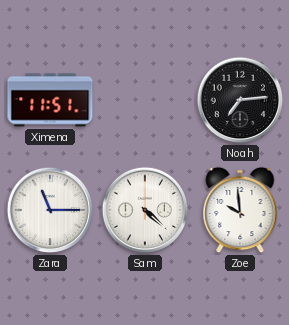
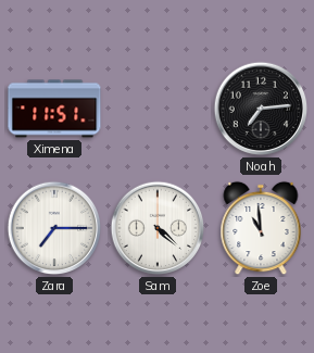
Zara: 11:15 -> 7:15
Zoe: 9:59 -> 10:59
